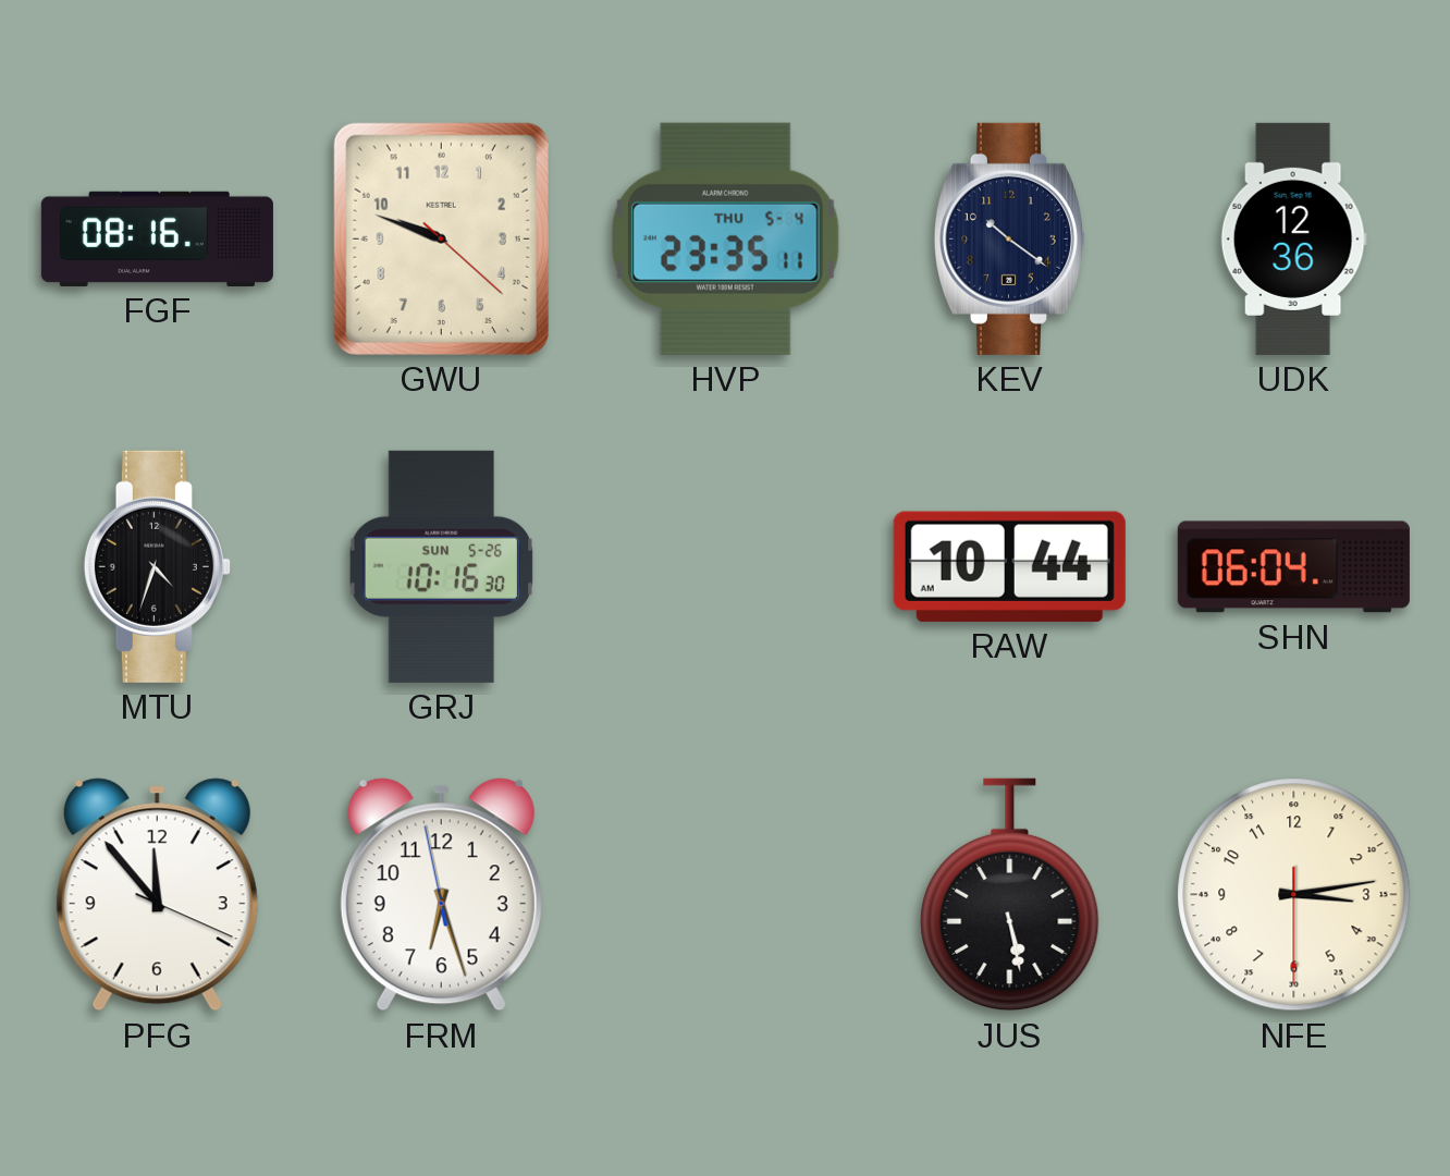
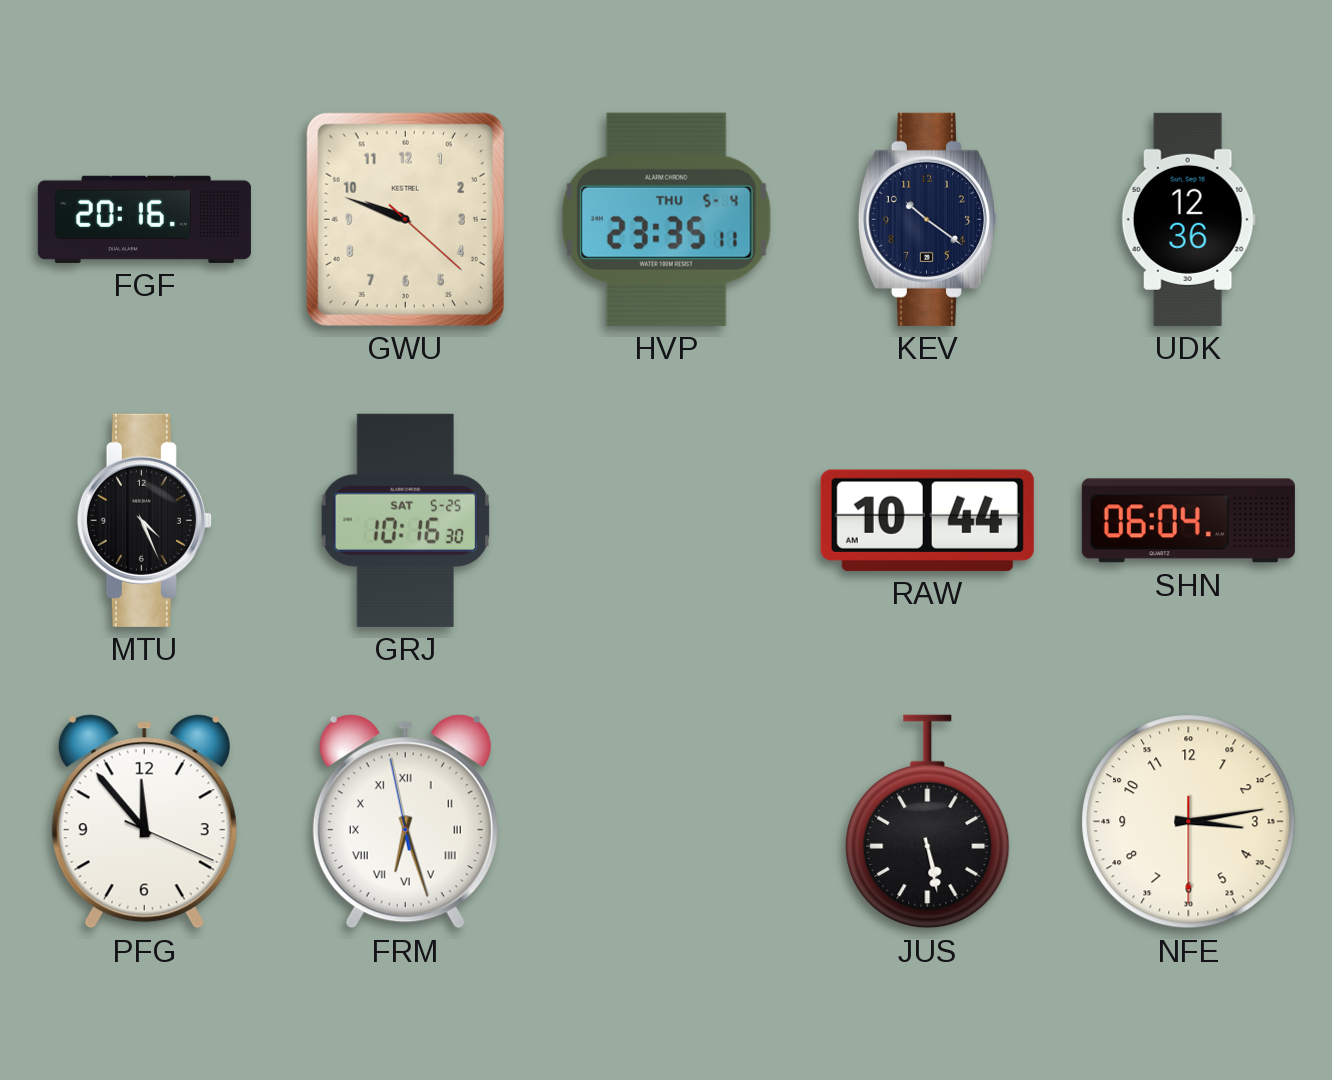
FGF: 08:16 -> 20:16
MTU: 4:33 -> 4:26
GRJ date: SUN 5-26 -> SAT 5-25
FRM numerals: Arabic -> Roman
